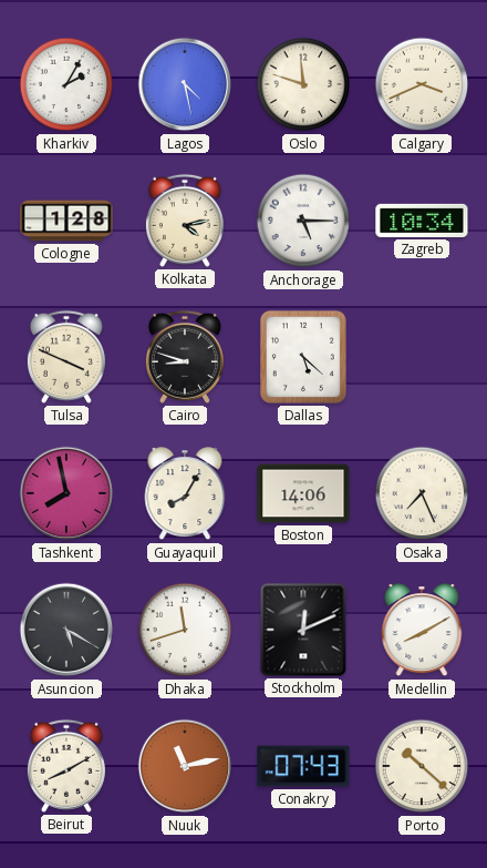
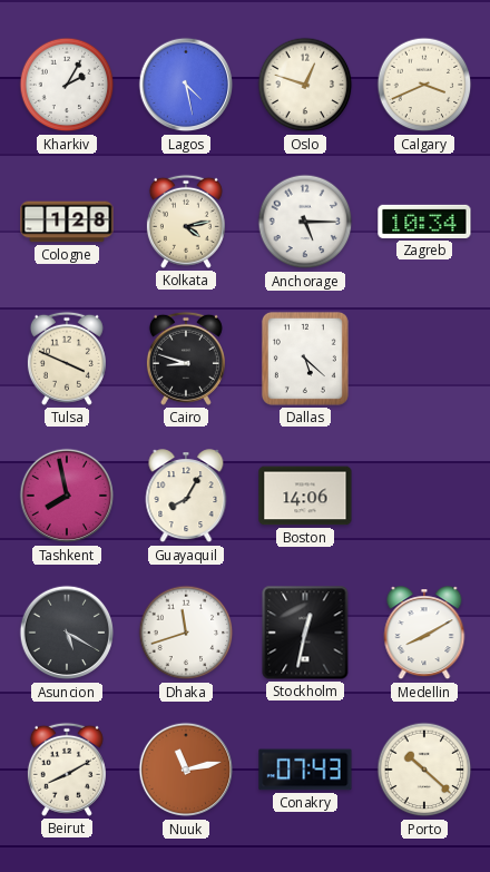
Oslo: 11:48 -> 12:48
Osaka: 7:26 -> none
Stockholm: 12:11 -> 12:32
